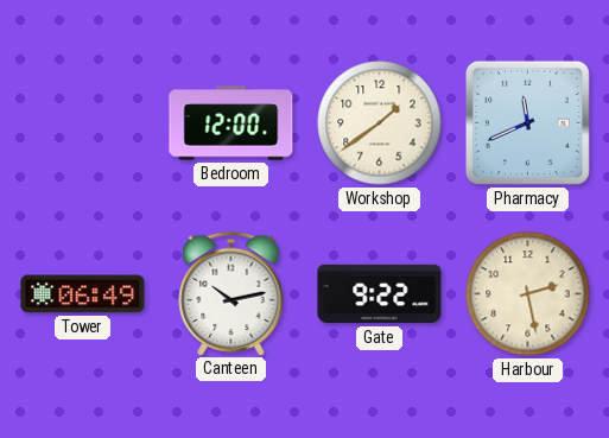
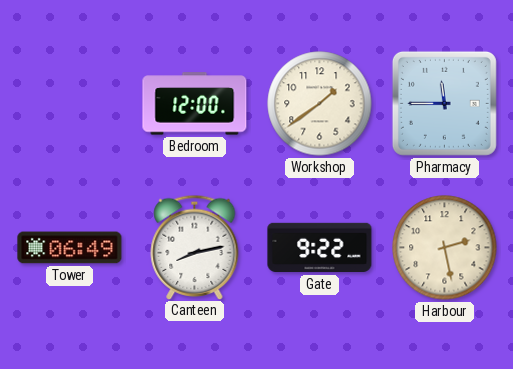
Pharmacy: 11:41 -> 11:45
Canteen: 10:13 -> 8:13
